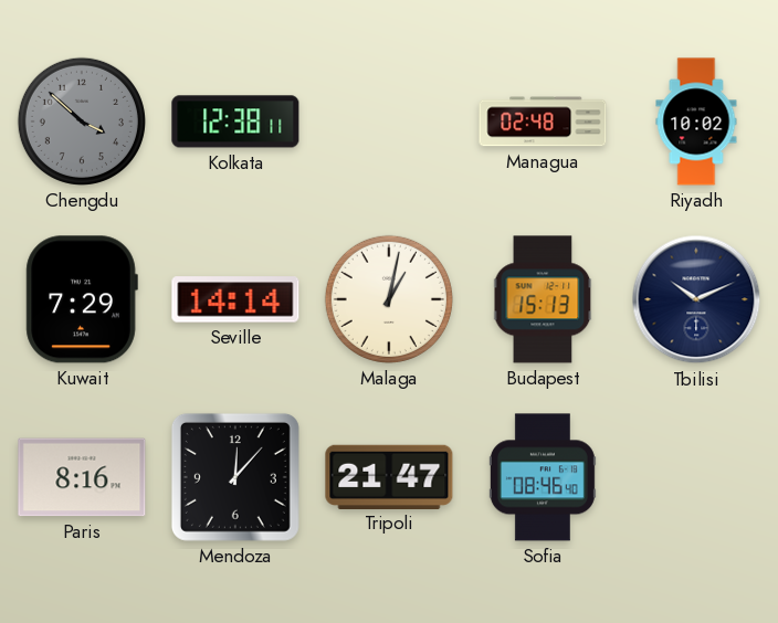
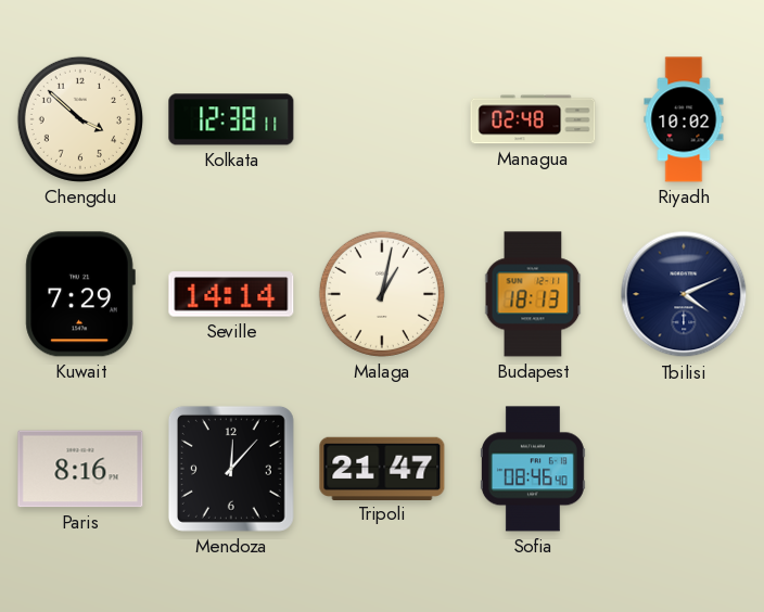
Chengdu dial: grey -> cream
Budapest: 15:13 -> 18:13
Tbilisi: 10:11 -> 4:11
